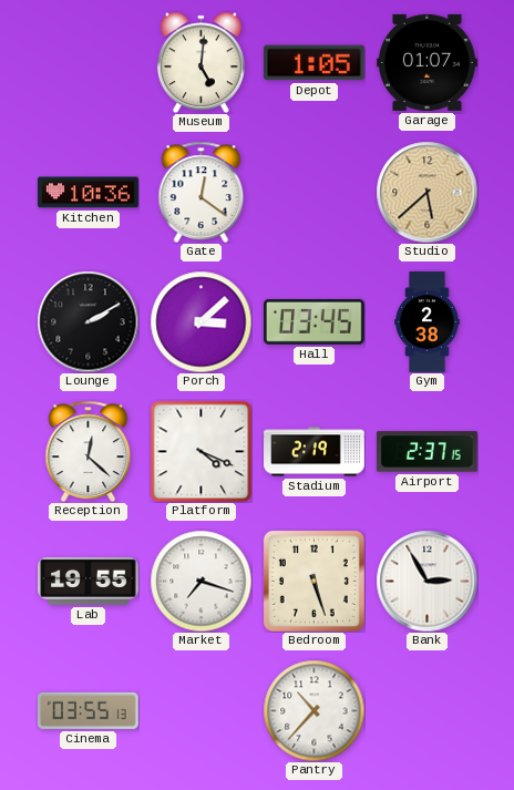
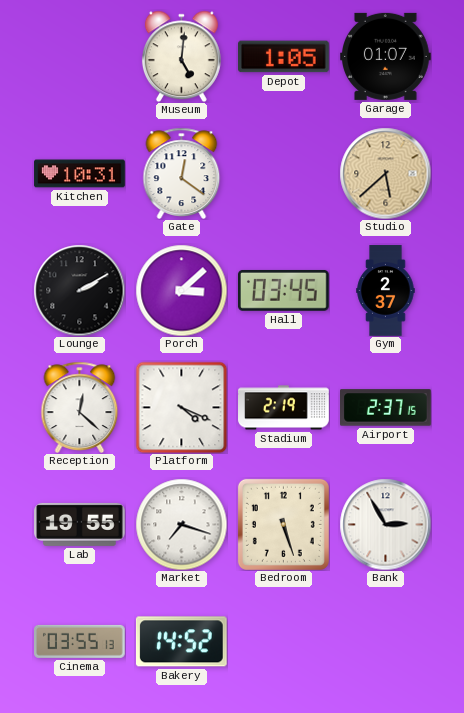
Kitchen: 10:36 -> 10:31
Gym: 2:38 -> 2:37
Bakery: none -> 14:52
Pantry: 10:37 -> none
